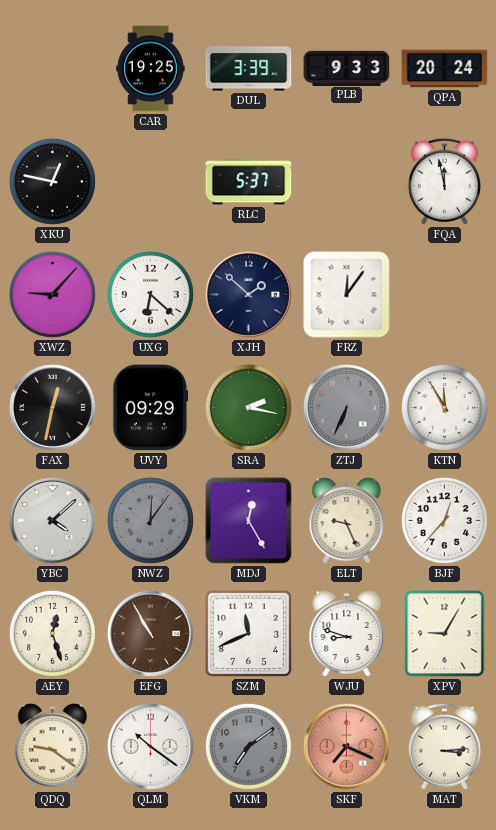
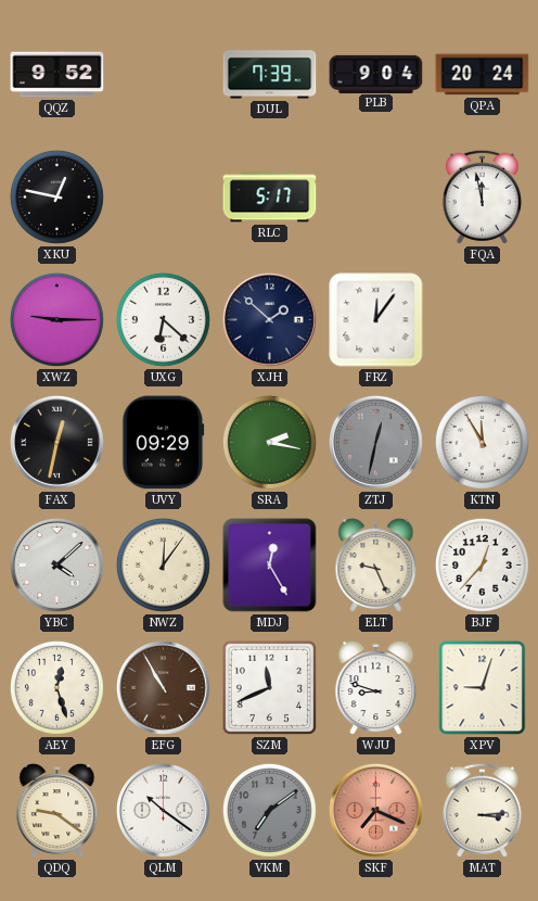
QQZ: none -> 9:52
CAR: 19:25 -> none
DUL: 3:39 -> 7:39
PLB: 9:33 -> 9:04
RLC: 5:37 -> 5:17
XWZ: 9:07 -> 9:15
ZTJ: 6:34 -> 12:32
NWZ dial: grey -> cream
XPV: 9:05 -> 9:03
